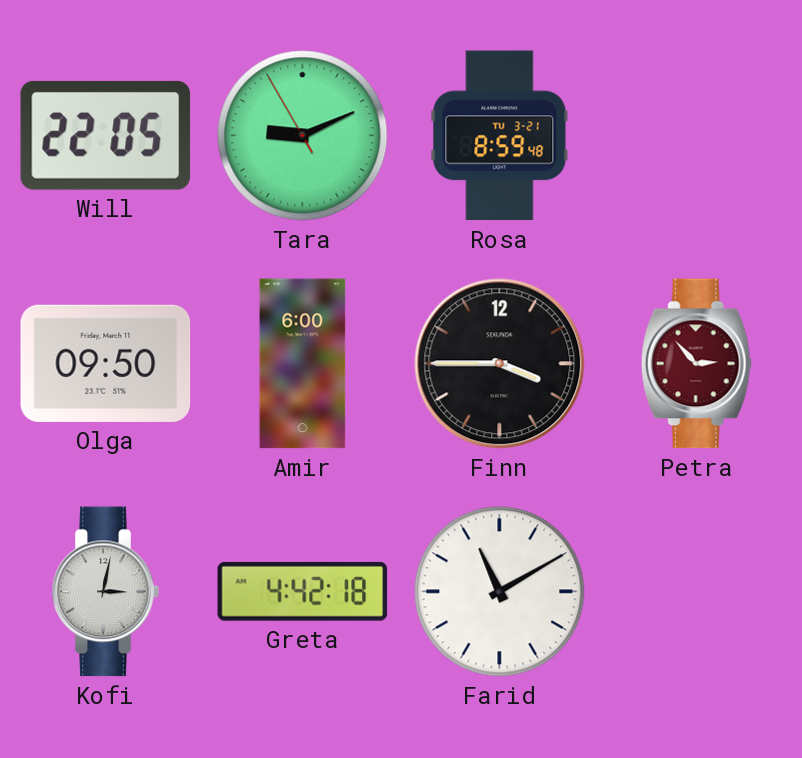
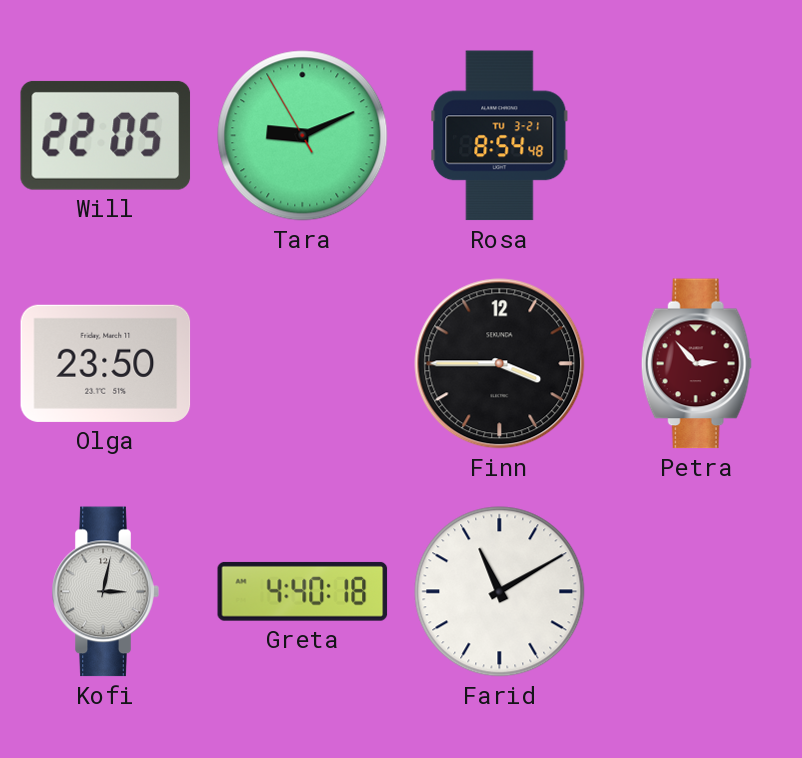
Rosa: 8:59 -> 8:54
Olga: 09:50 -> 23:50
Amir: 6:00 -> none
Greta: 4:42 -> 4:40
